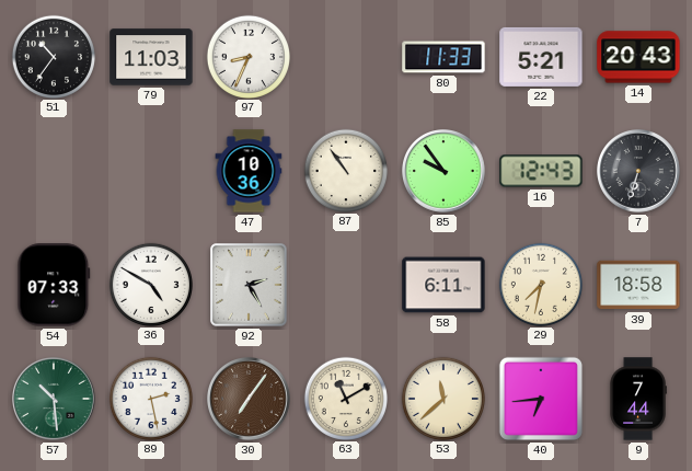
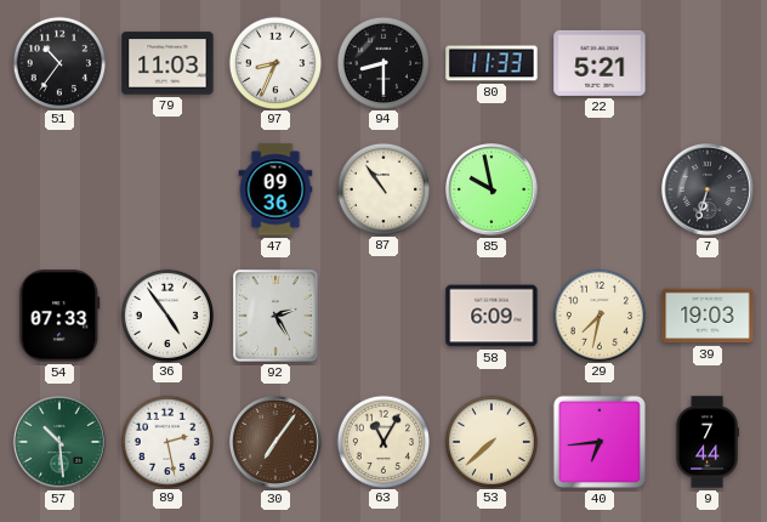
94: none -> 8:30
14: 20:43 -> none
47: 10:36 -> 09:36
85: 9:54 -> 9:58
16: 12:43 -> none
36: 4:50 -> 4:54
58: 6:11 -> 6:09
39: 18:58 -> 19:03
63: 11:10 -> 11:05
53: 11:38 -> 7:38
